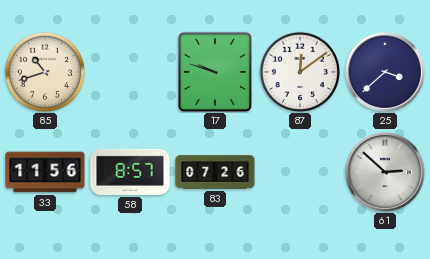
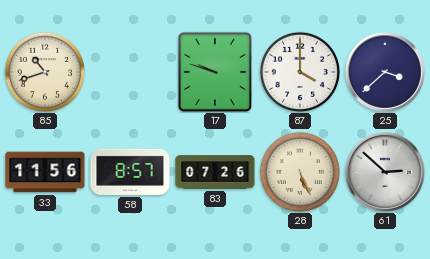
87: 12:09 -> 4:00
28: none -> 5:26
